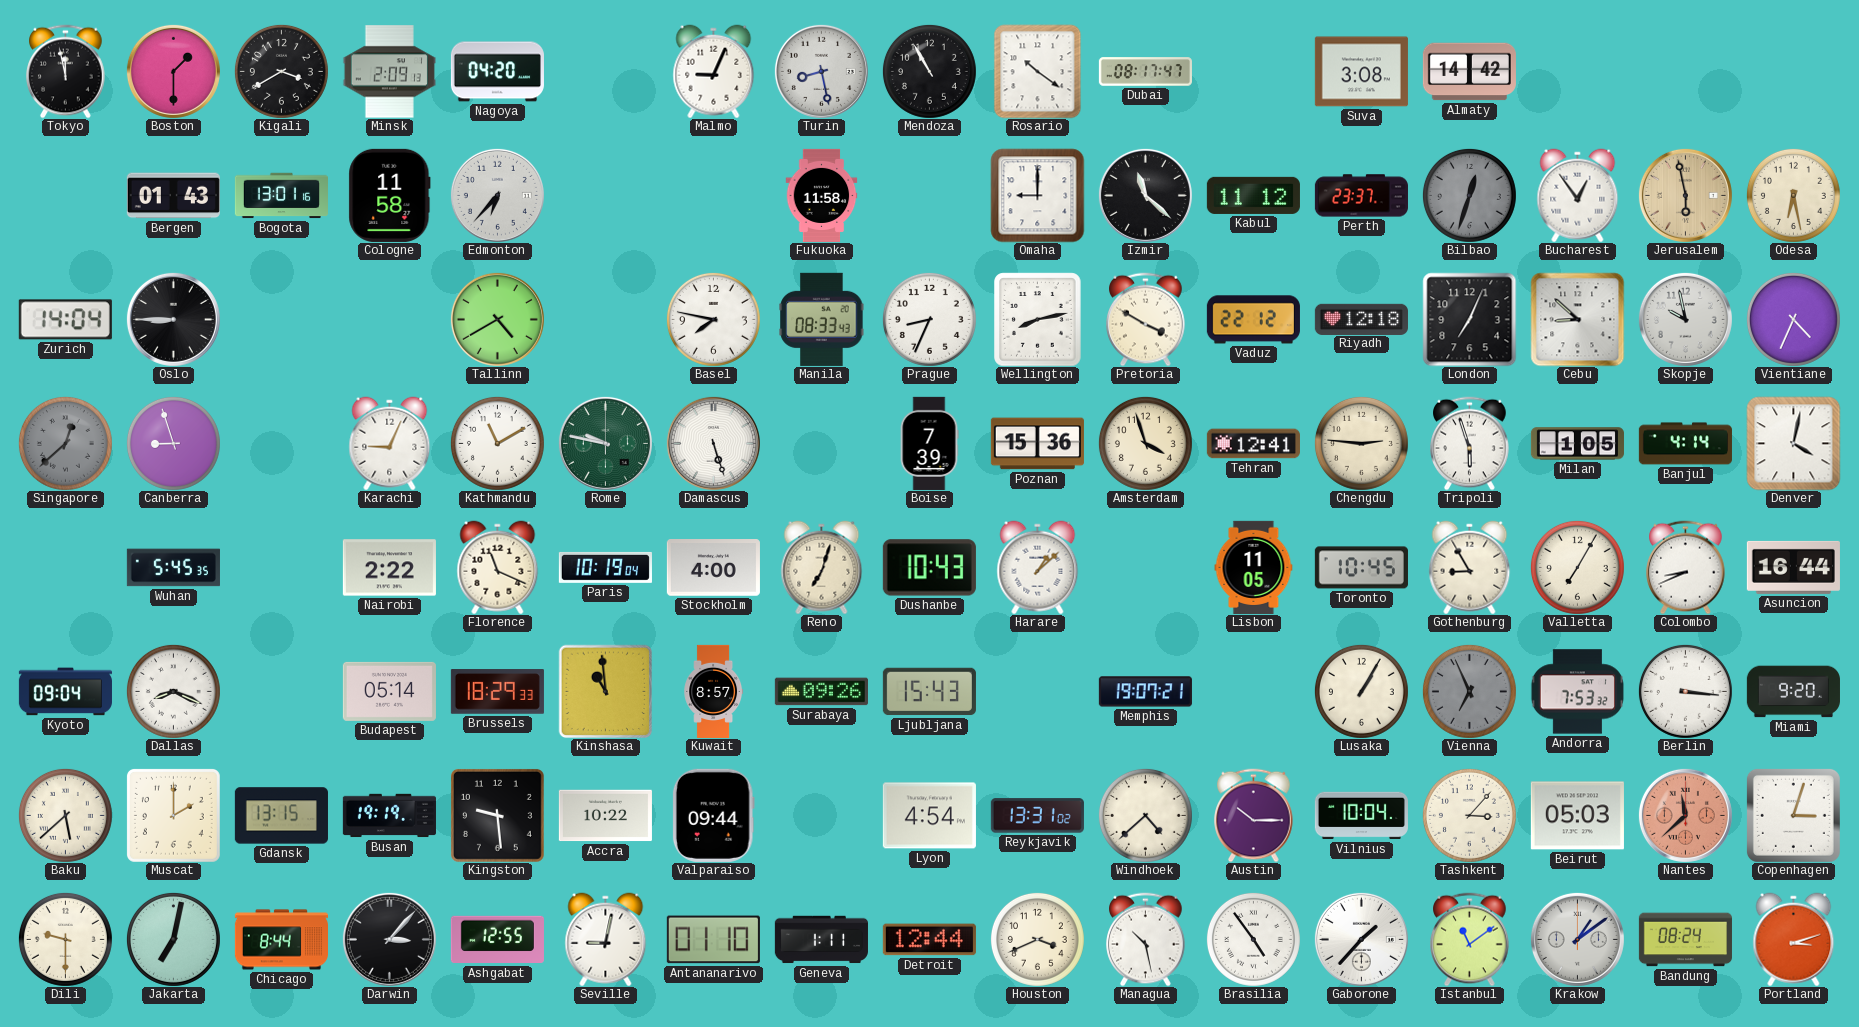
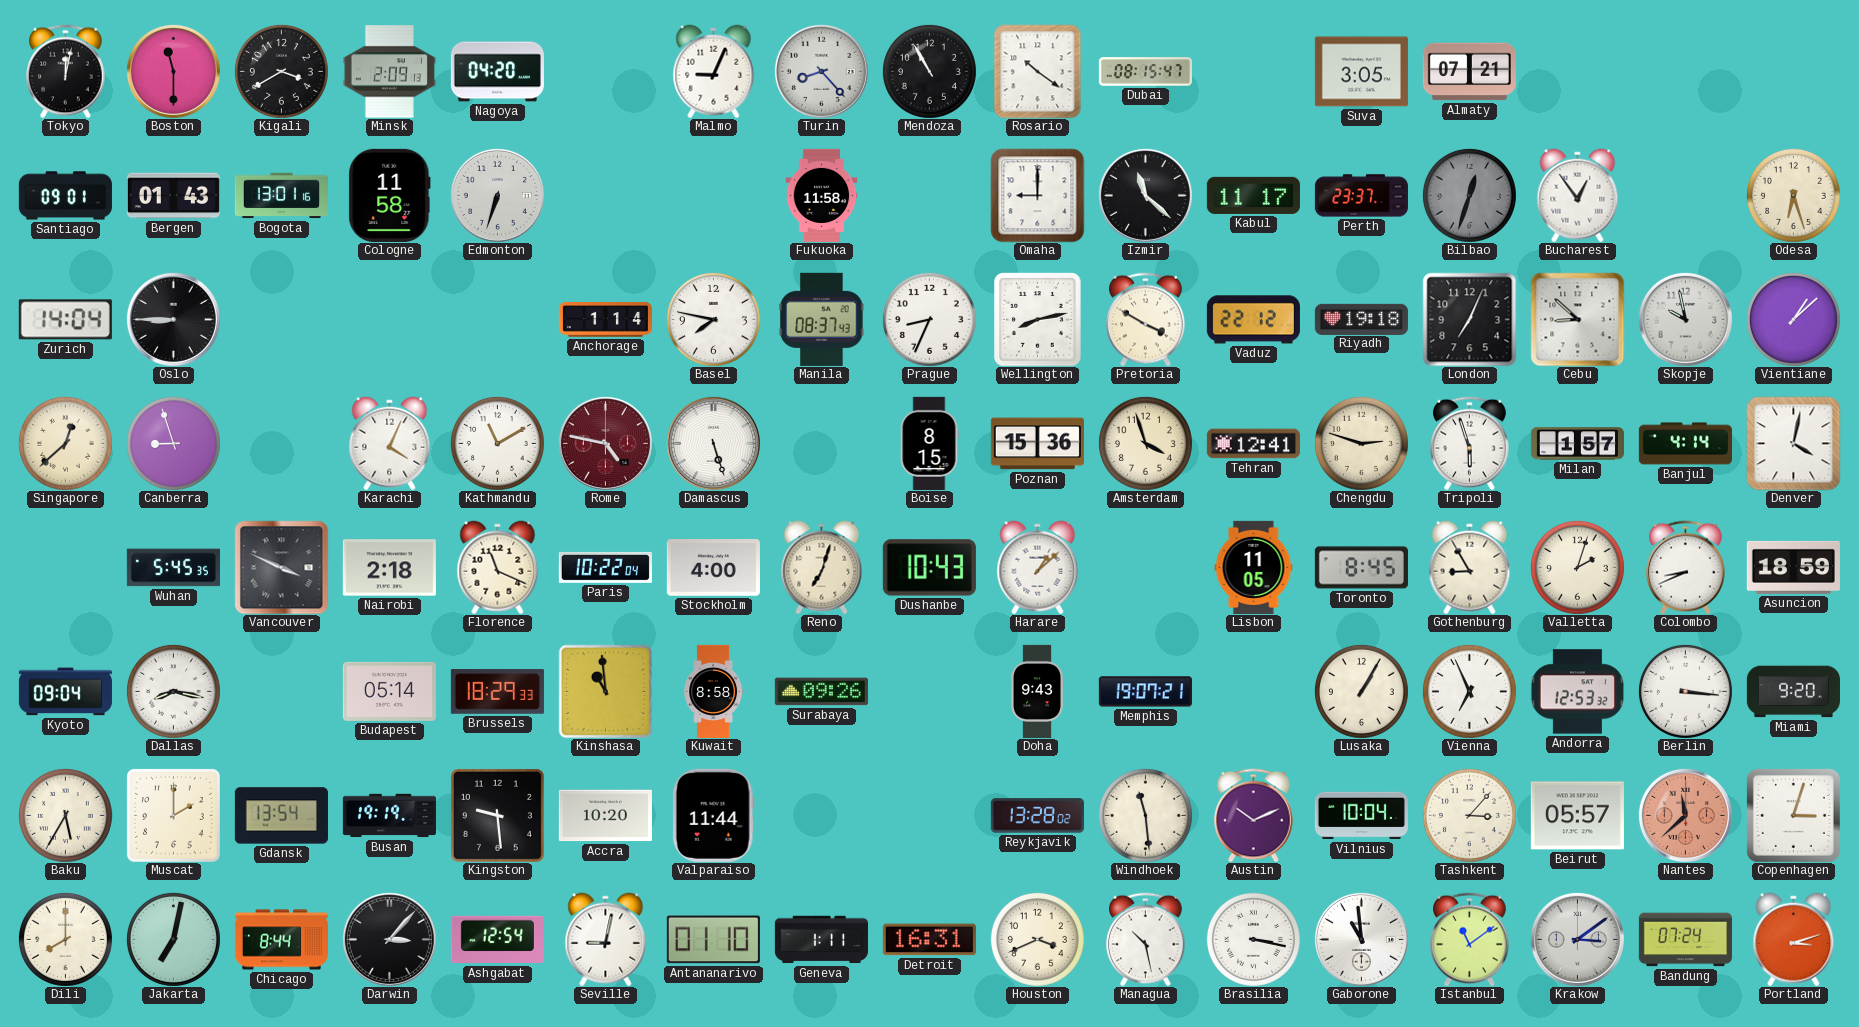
Tokyo: 11:58 -> 12:02
Boston: 1:30 -> 11:30
Turin: 8:28 -> 8:23
Dubai: 08:17 -> 08:15
Suva: 3:08 -> 3:05
Almaty: 14:42 -> 07:21
Santiago: none -> 09:01
Edmonton: 6:37 -> 6:33
Kabul: 11:12 -> 11:17
Jerusalem: 5:58 -> none
Odesa: 6:28 -> 6:27
Tallinn: 4:40 -> none
Anchorage: none -> 1:14
Manila: 08:33 -> 08:37
Riyadh: 12:18 -> 19:18
Vientiane: 4:34 -> 1:08
Singapore dial: grey -> cream
Karachi: 9:04 -> 4:04
Rome: 9:47 -> 4:47
Rome dial: green -> burgundy
Boise: 7:39 -> 8:15
Chengdu: 2:46 -> 2:48
Milan: 1:05 -> 1:57
Vancouver: none -> 3:49
Nairobi: 2:22 -> 2:18
Paris: 10:19 -> 10:22
Toronto: 10:45 -> 8:45
Valletta: 7:05 -> 2:03
Asuncion: 16:44 -> 18:59
Dallas: 8:19 -> 8:17
Kuwait: 8:57 -> 8:58
Ljubljana: 15:43 -> none
Doha: none -> 9:43
Vienna dial: grey -> white
Andorra: 7:53 -> 12:53
Baku: 5:38 -> 5:35
Gdansk: 13:15 -> 13:54
Accra: 10:22 -> 10:20
Valparaiso: 09:44 -> 11:44
Lyon: 4:54 -> none
Reykjavik: 13:31 -> 13:28
Windhoek: 4:38 -> 11:29
Austin: 10:15 -> 10:11
Beirut: 05:03 -> 05:57
Dili: 9:30 -> 8:00
Ashgabat: 12:55 -> 12:54
Detroit: 12:44 -> 16:31
Brasilia: 4:54 -> 3:17
Gaborone: 1:37 -> 10:59
Krakow: 1:09 -> 3:09
Bandung: 08:24 -> 07:24
